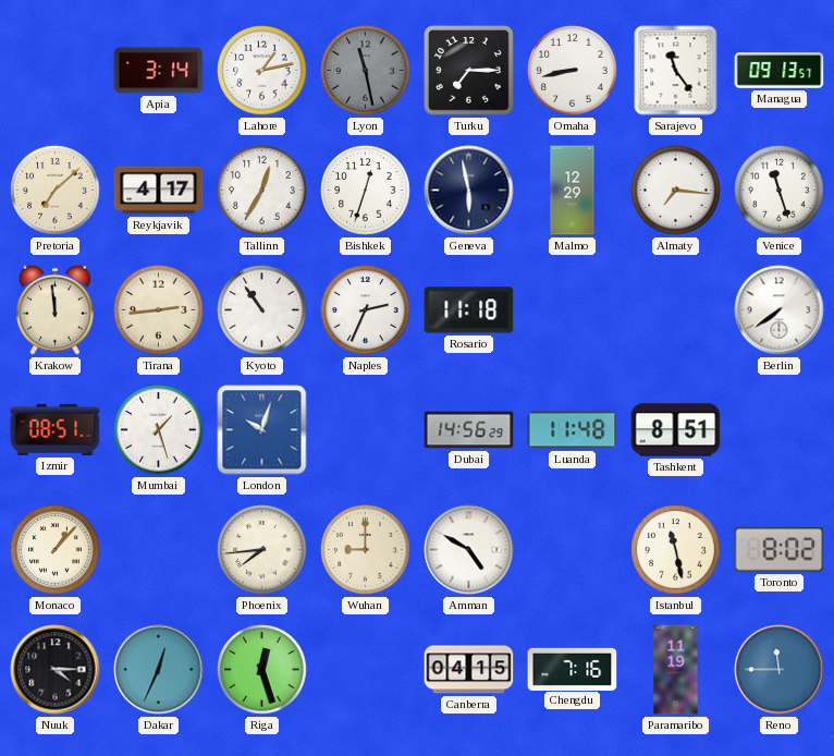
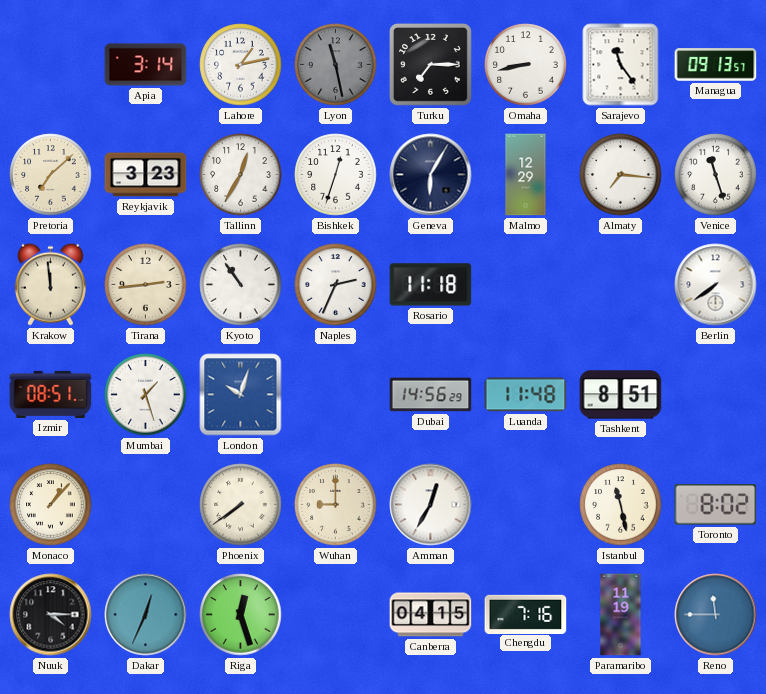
Reykjavik: 4:17 -> 3:23
Geneva: 5:58 -> 6:05
Phoenix: 7:44 -> 7:39
Amman: 4:50 -> 12:35
